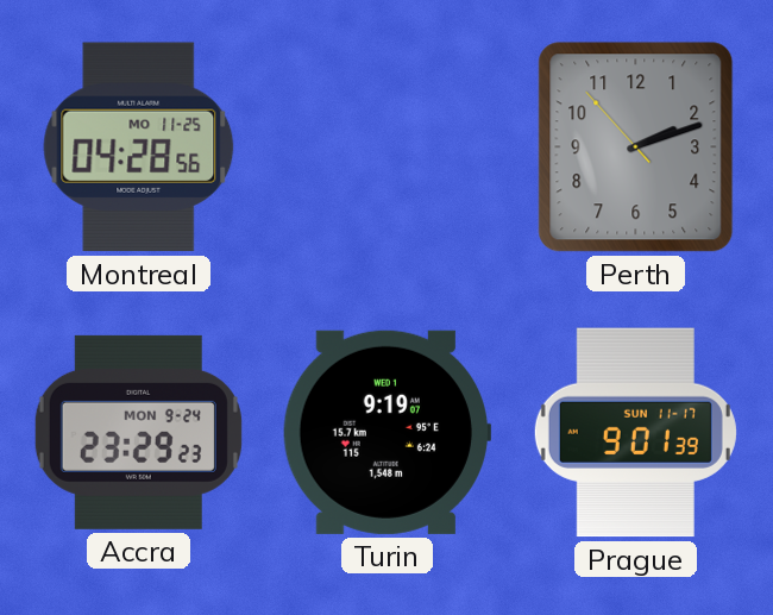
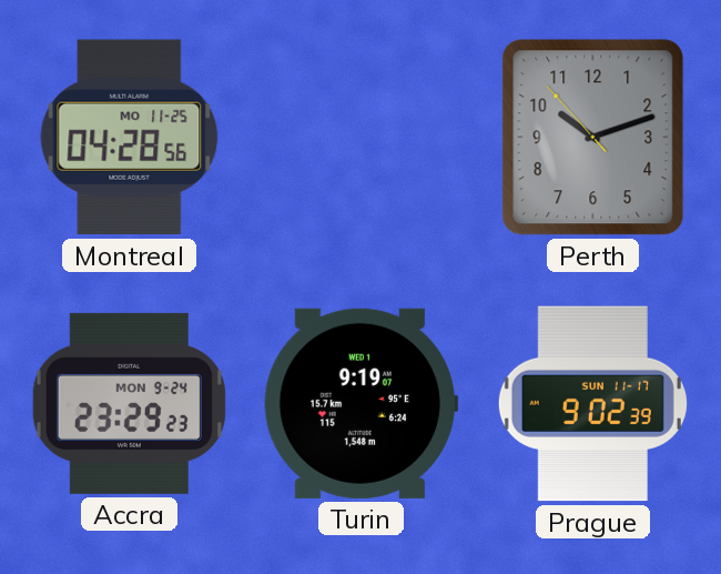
Perth: 2:11 -> 10:11
Prague: 9:01 -> 9:02
